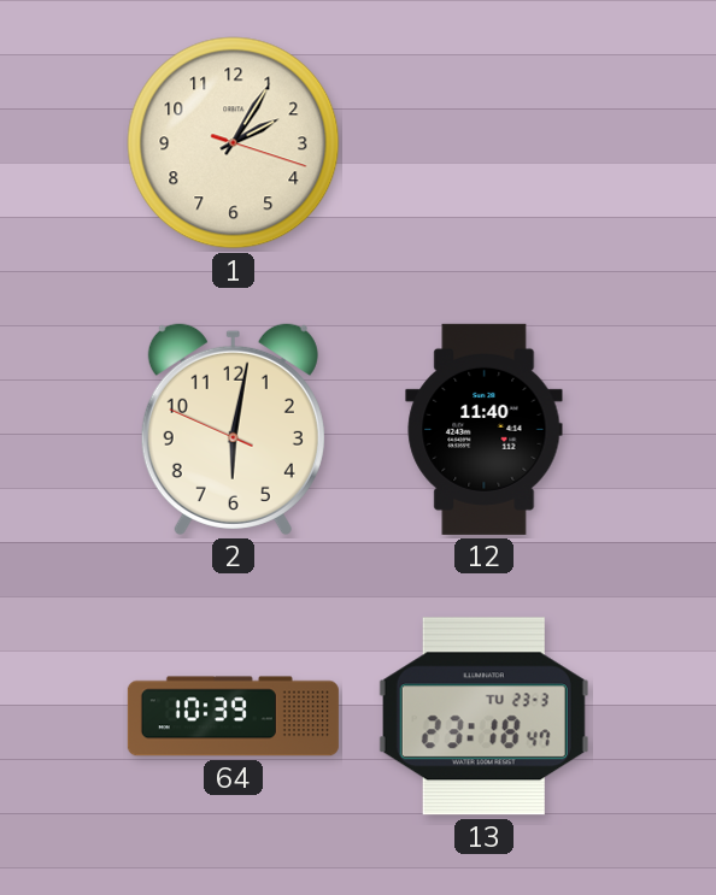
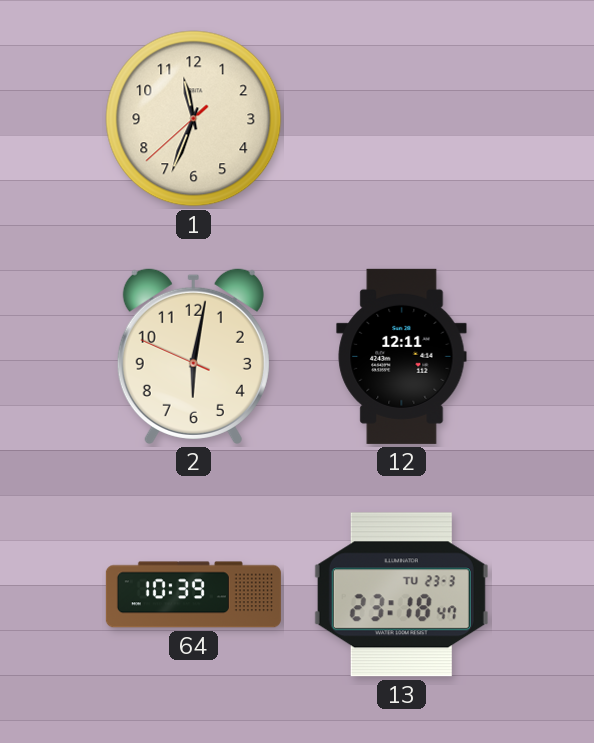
1: 2:05 -> 11:33
12: 11:40 -> 12:11
